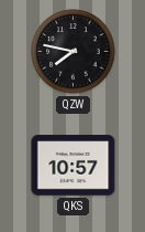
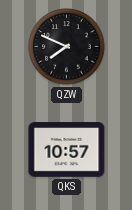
QZW: 7:47 -> 7:49
